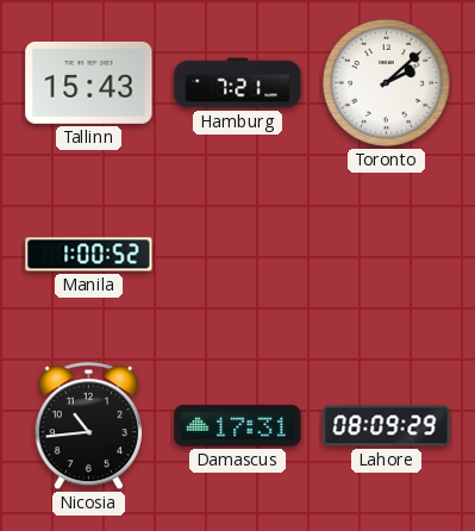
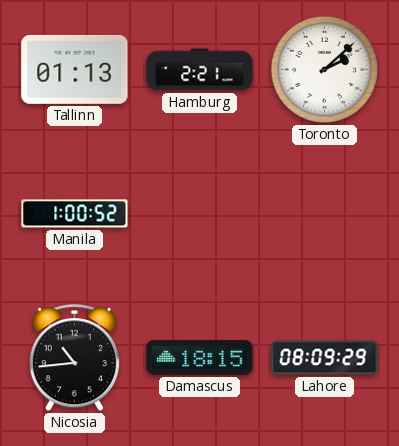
Tallinn: 15:43 -> 01:13
Hamburg: 7:21 -> 2:21
Damascus: 17:31 -> 18:15
